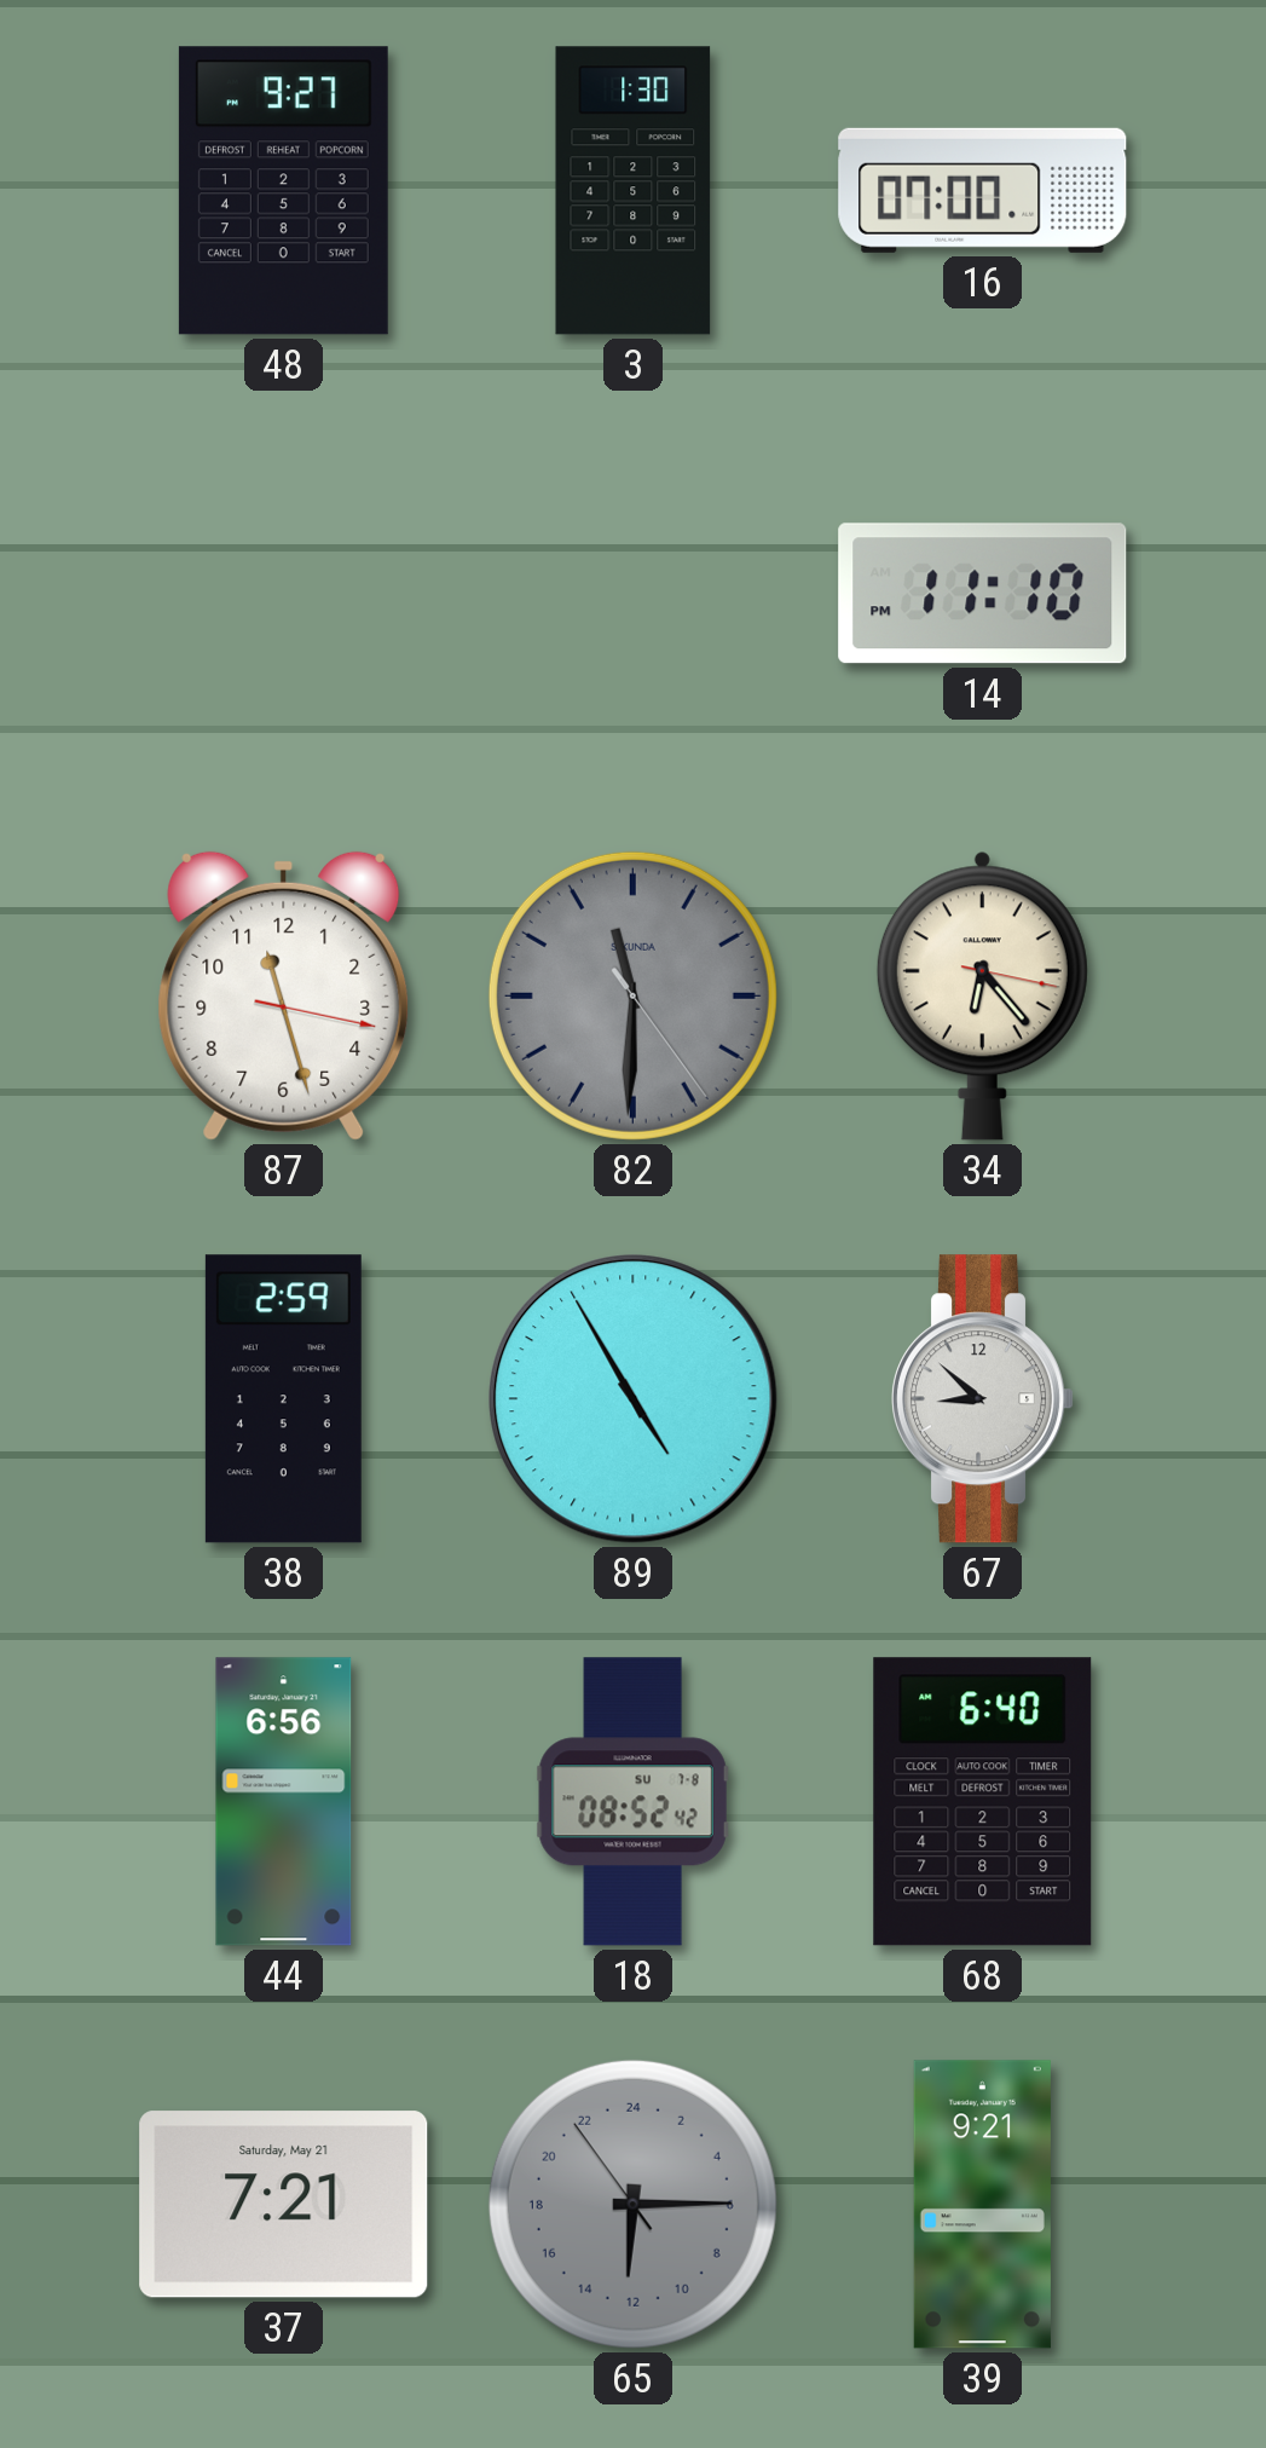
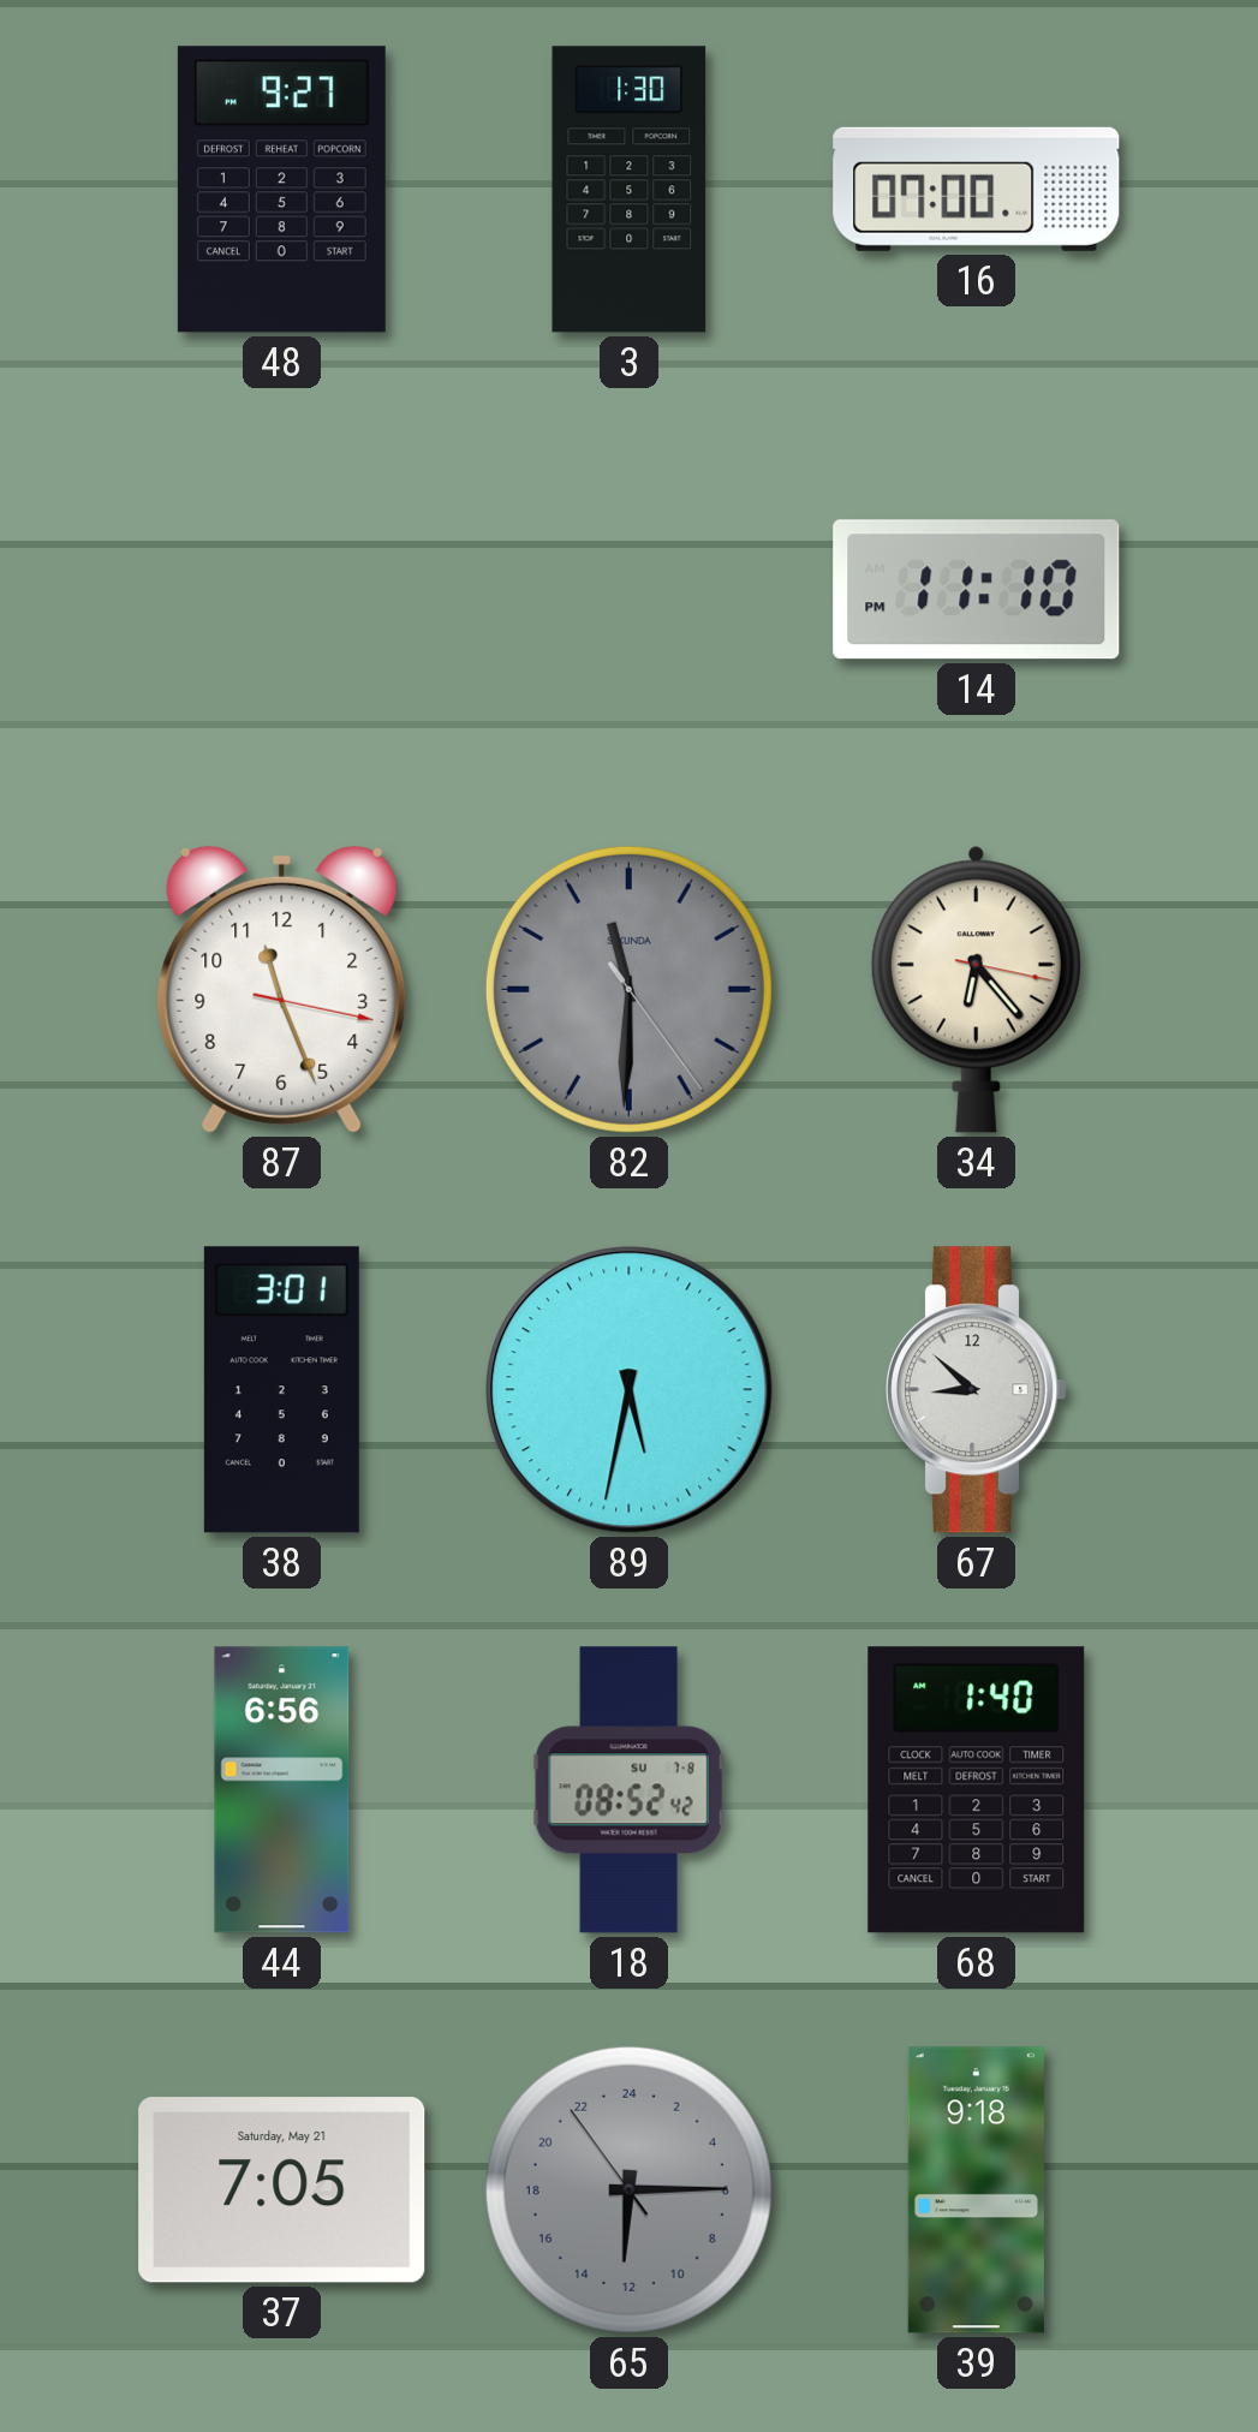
87: 11:27 -> 11:26
38: 2:59 -> 3:01
89: 4:55 -> 5:32
68: 6:40 -> 1:40
37: 7:21 -> 7:05
39: 9:21 -> 9:18
